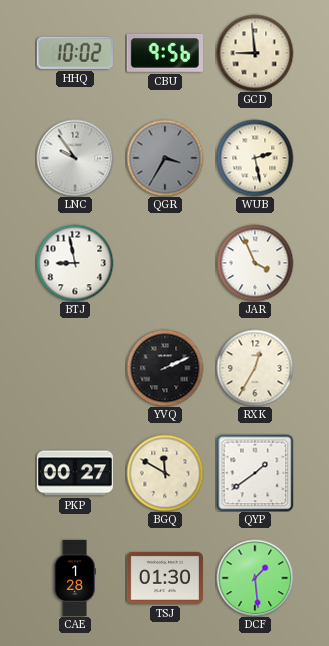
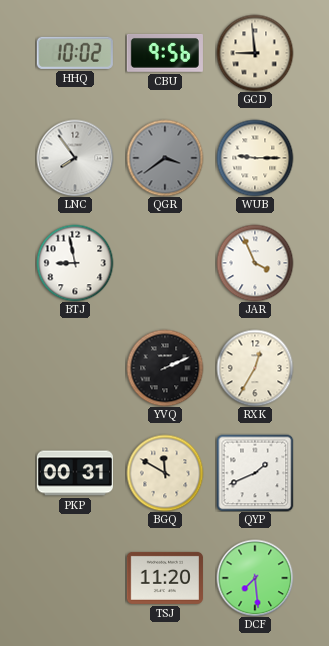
LNC: 9:54 -> 7:54
QGR: 3:35 -> 3:39
WUB: 2:28 -> 9:15
PKP: 00:27 -> 00:31
QYP: 1:39 -> 1:41
CAE: 1:28 -> none
TSJ: 01:30 -> 11:20
DCF: 1:29 -> 7:29
